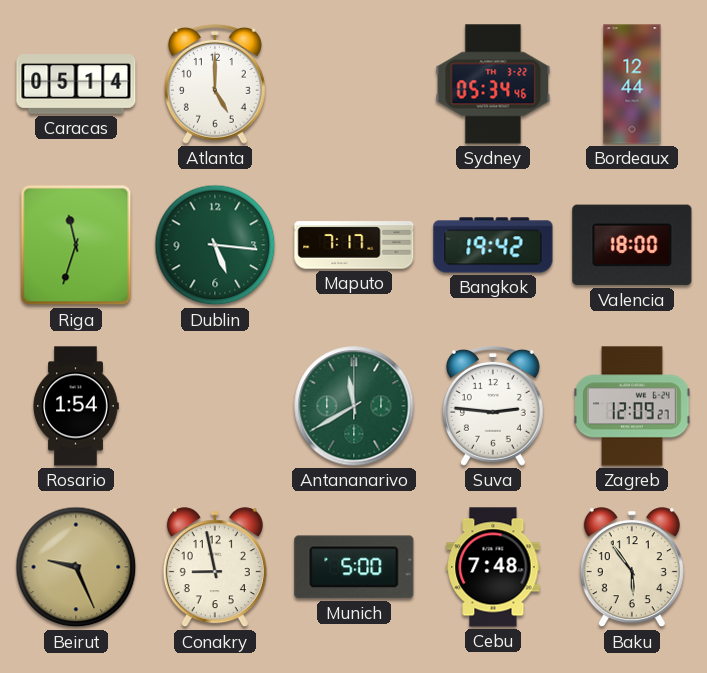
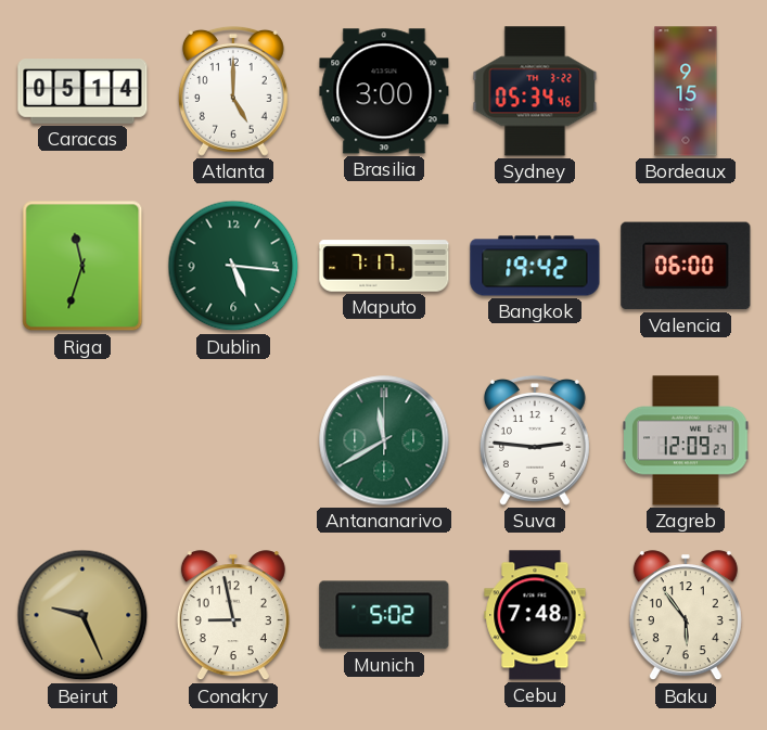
Brasilia: none -> 3:00
Bordeaux: 12:44 -> 9:15
Valencia: 18:00 -> 06:00
Rosario: 1:54 -> none
Munich: 5:00 -> 5:02
